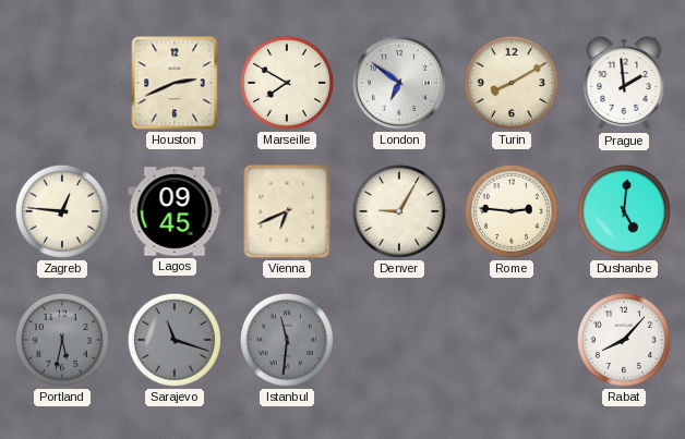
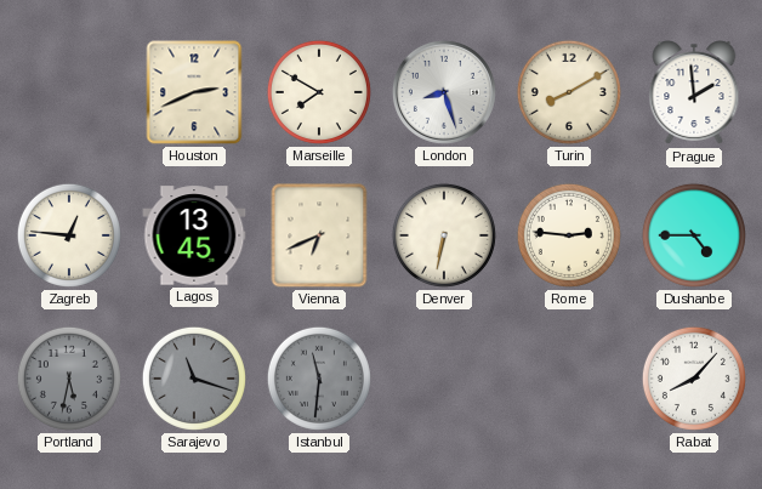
London: 6:51 -> 8:27
Lagos: 09:45 -> 13:45
Denver: 9:05 -> 6:32
Dushanbe: 5:01 -> 4:45
